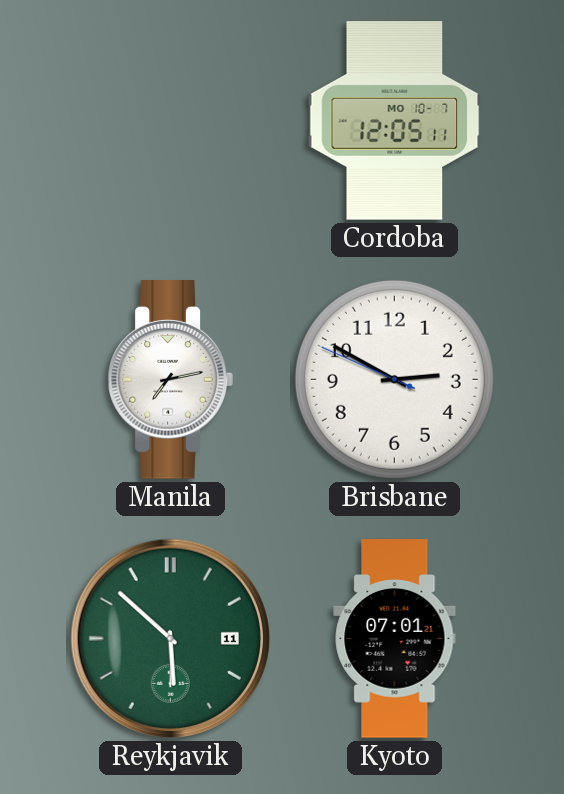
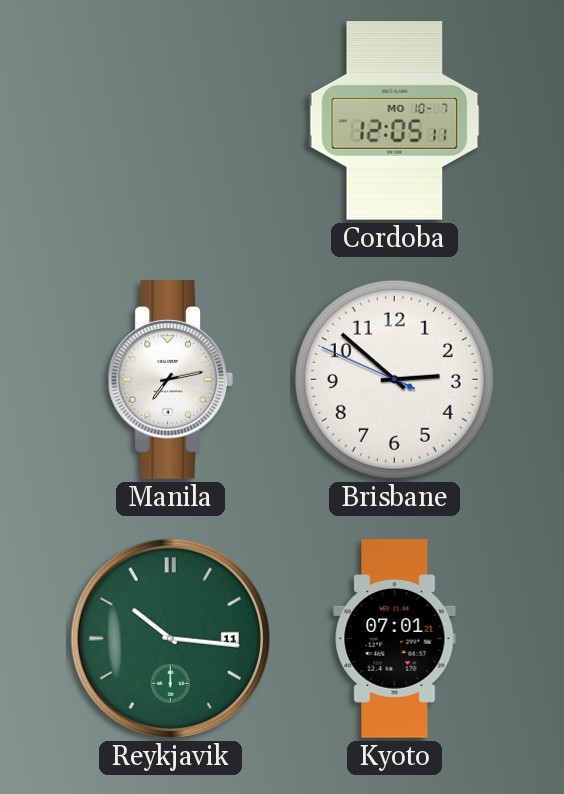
Brisbane: 2:49 -> 2:51
Reykjavik: 5:52 -> 10:16
